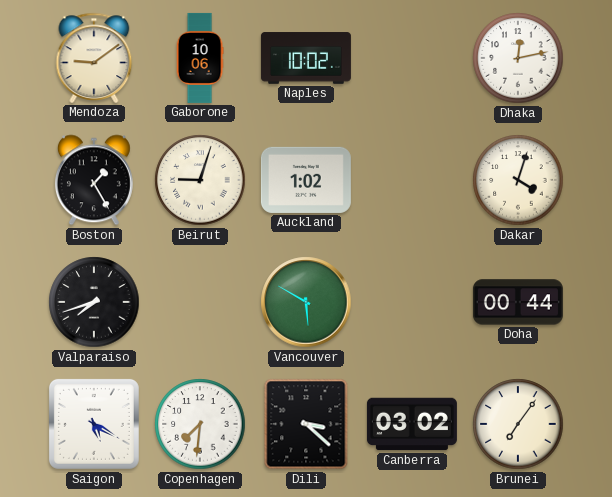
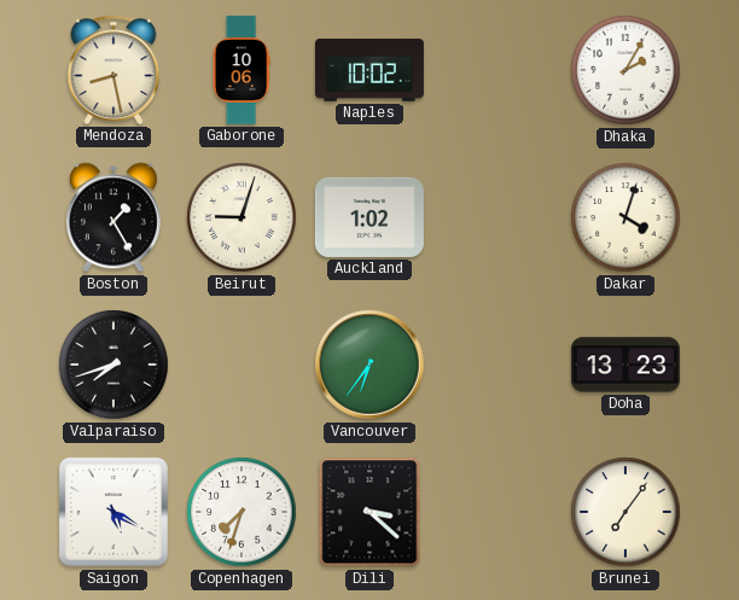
Mendoza: 9:09 -> 8:28
Dhaka: 12:13 -> 2:05
Vancouver: 5:50 -> 6:36
Doha: 00:44 -> 13:23
Copenhagen: 7:31 -> 7:33
Canberra: 03:02 -> none
